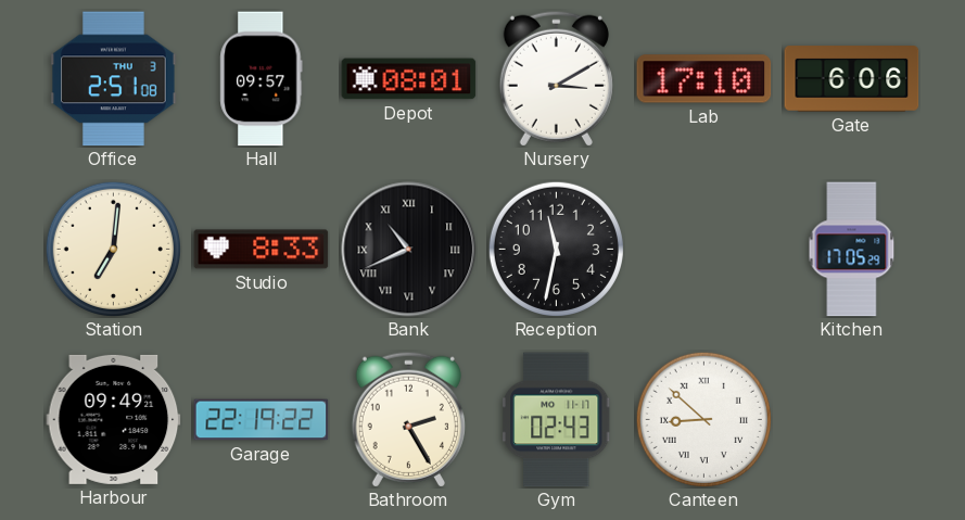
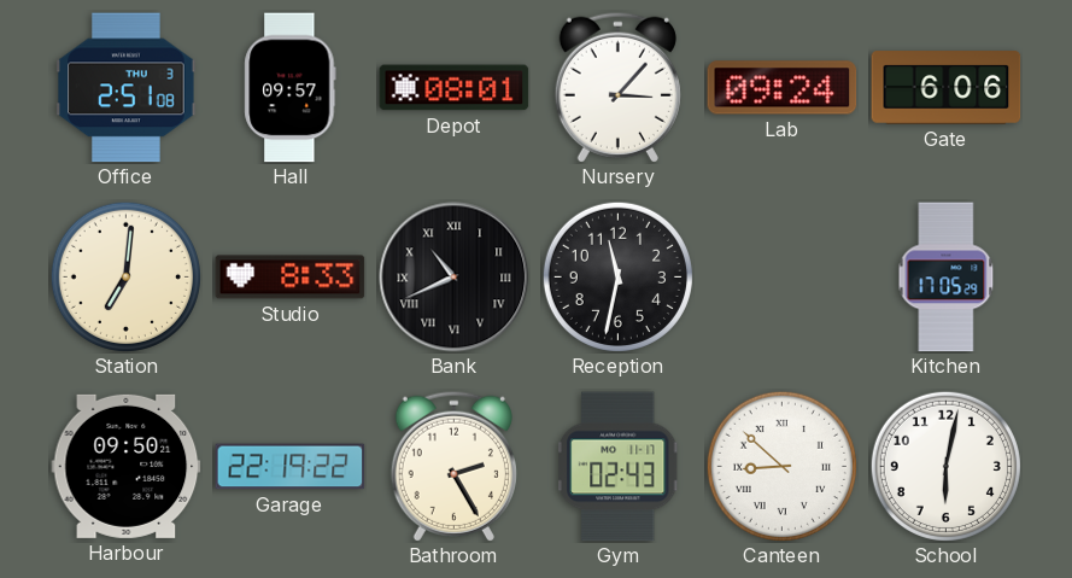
Nursery: 3:10 -> 3:07
Lab: 17:10 -> 09:24
Harbour: 09:49 -> 09:50
School: none -> 6:02
